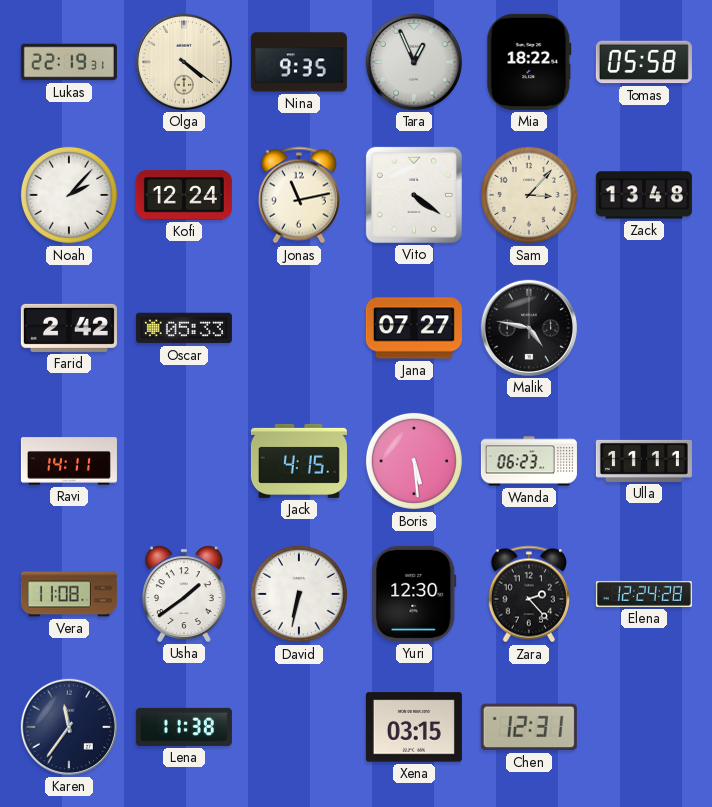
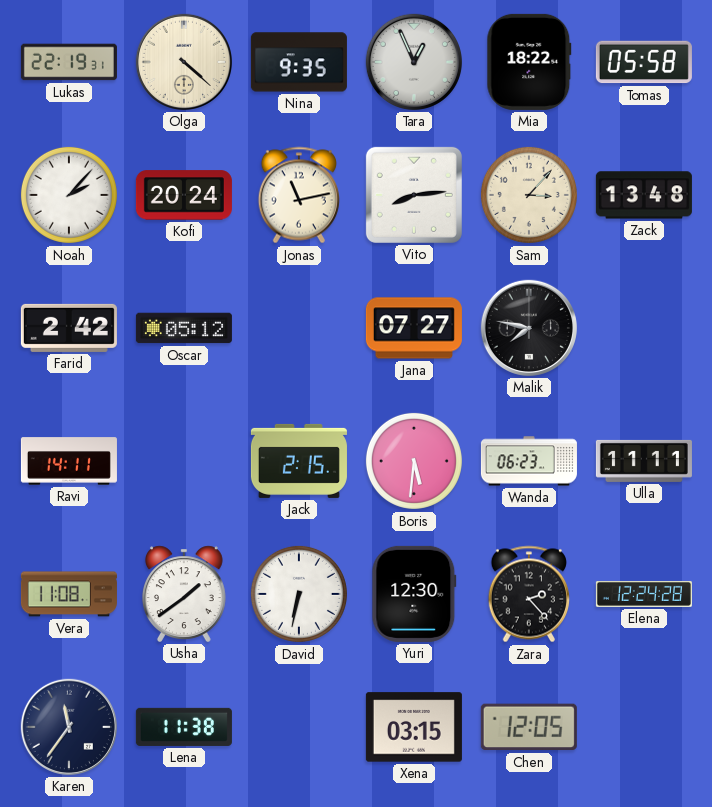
Olga: 4:21 -> 4:22
Kofi: 12:24 -> 20:24
Vito: 4:21 -> 8:14
Oscar: 05:33 -> 05:12
Malik: 4:47 -> 7:47
Jack: 4:15 -> 2:15
Boris: 5:29 -> 5:31
Chen: 12:31 -> 12:05
